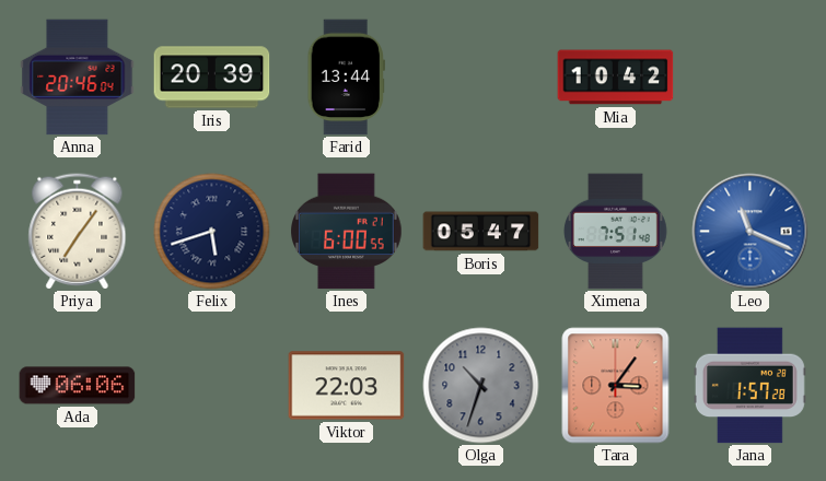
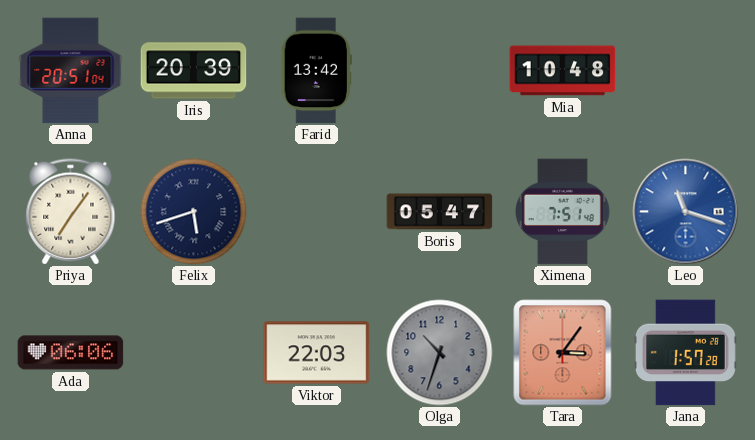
Anna: 20:46 -> 20:51
Farid: 13:44 -> 13:42
Mia: 10:42 -> 10:48
Ines: 6:00 -> none
Leo: 11:19 -> 11:18
